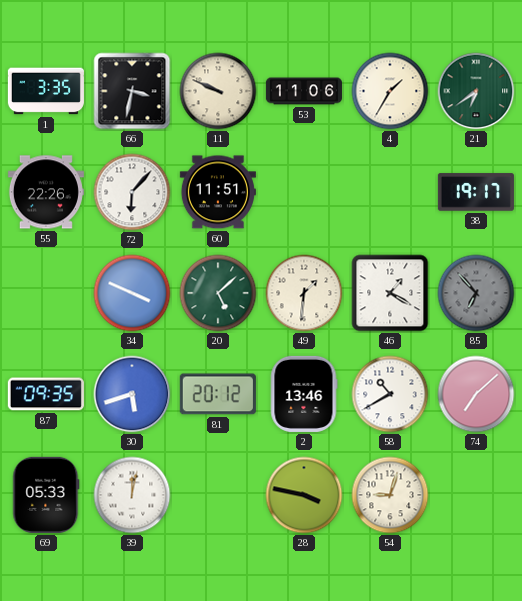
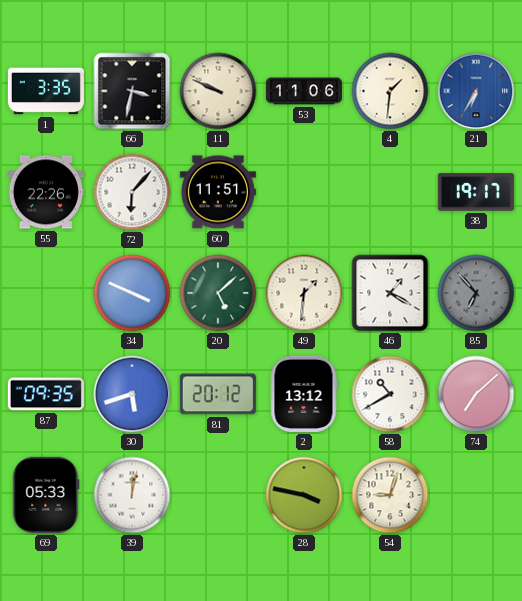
4: 1:35 -> 1:31
21: 6:39 -> 6:35
21 dial: green -> blue
2: 13:46 -> 13:12
